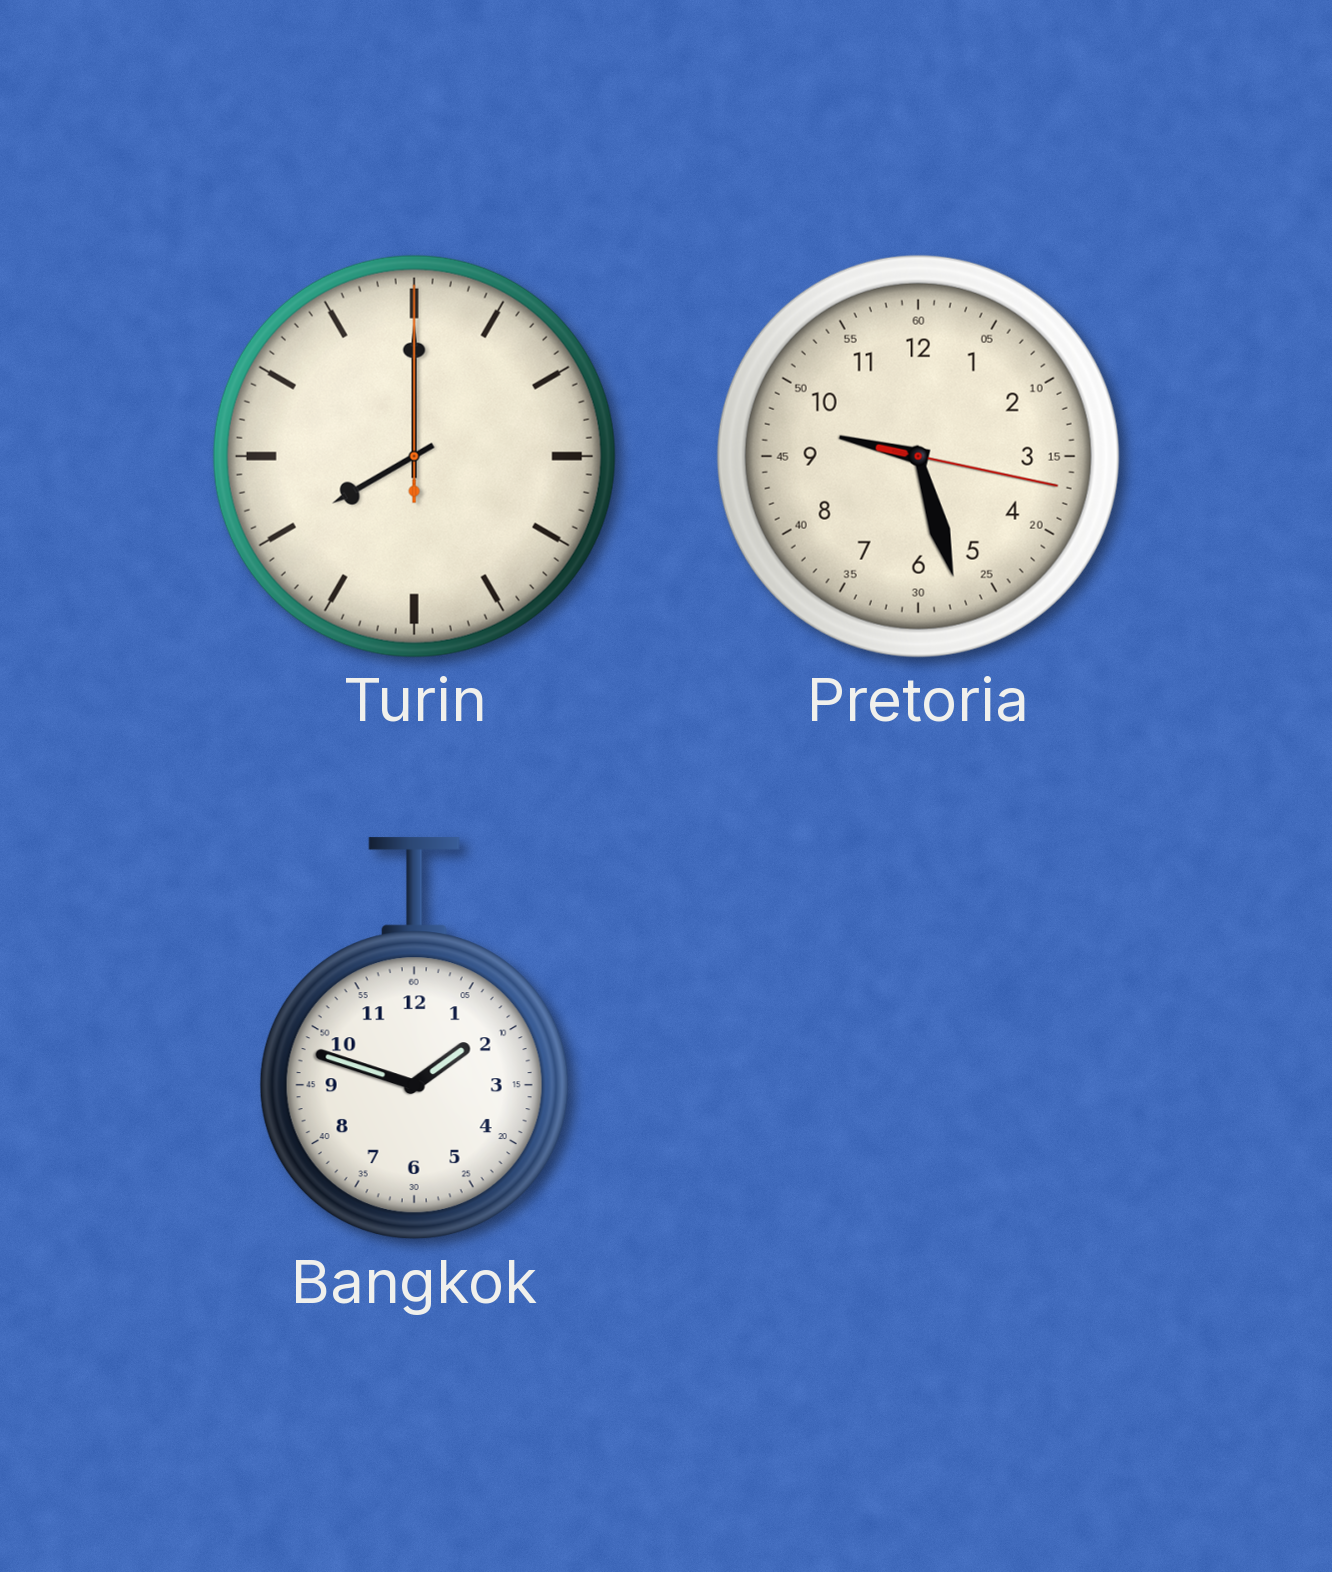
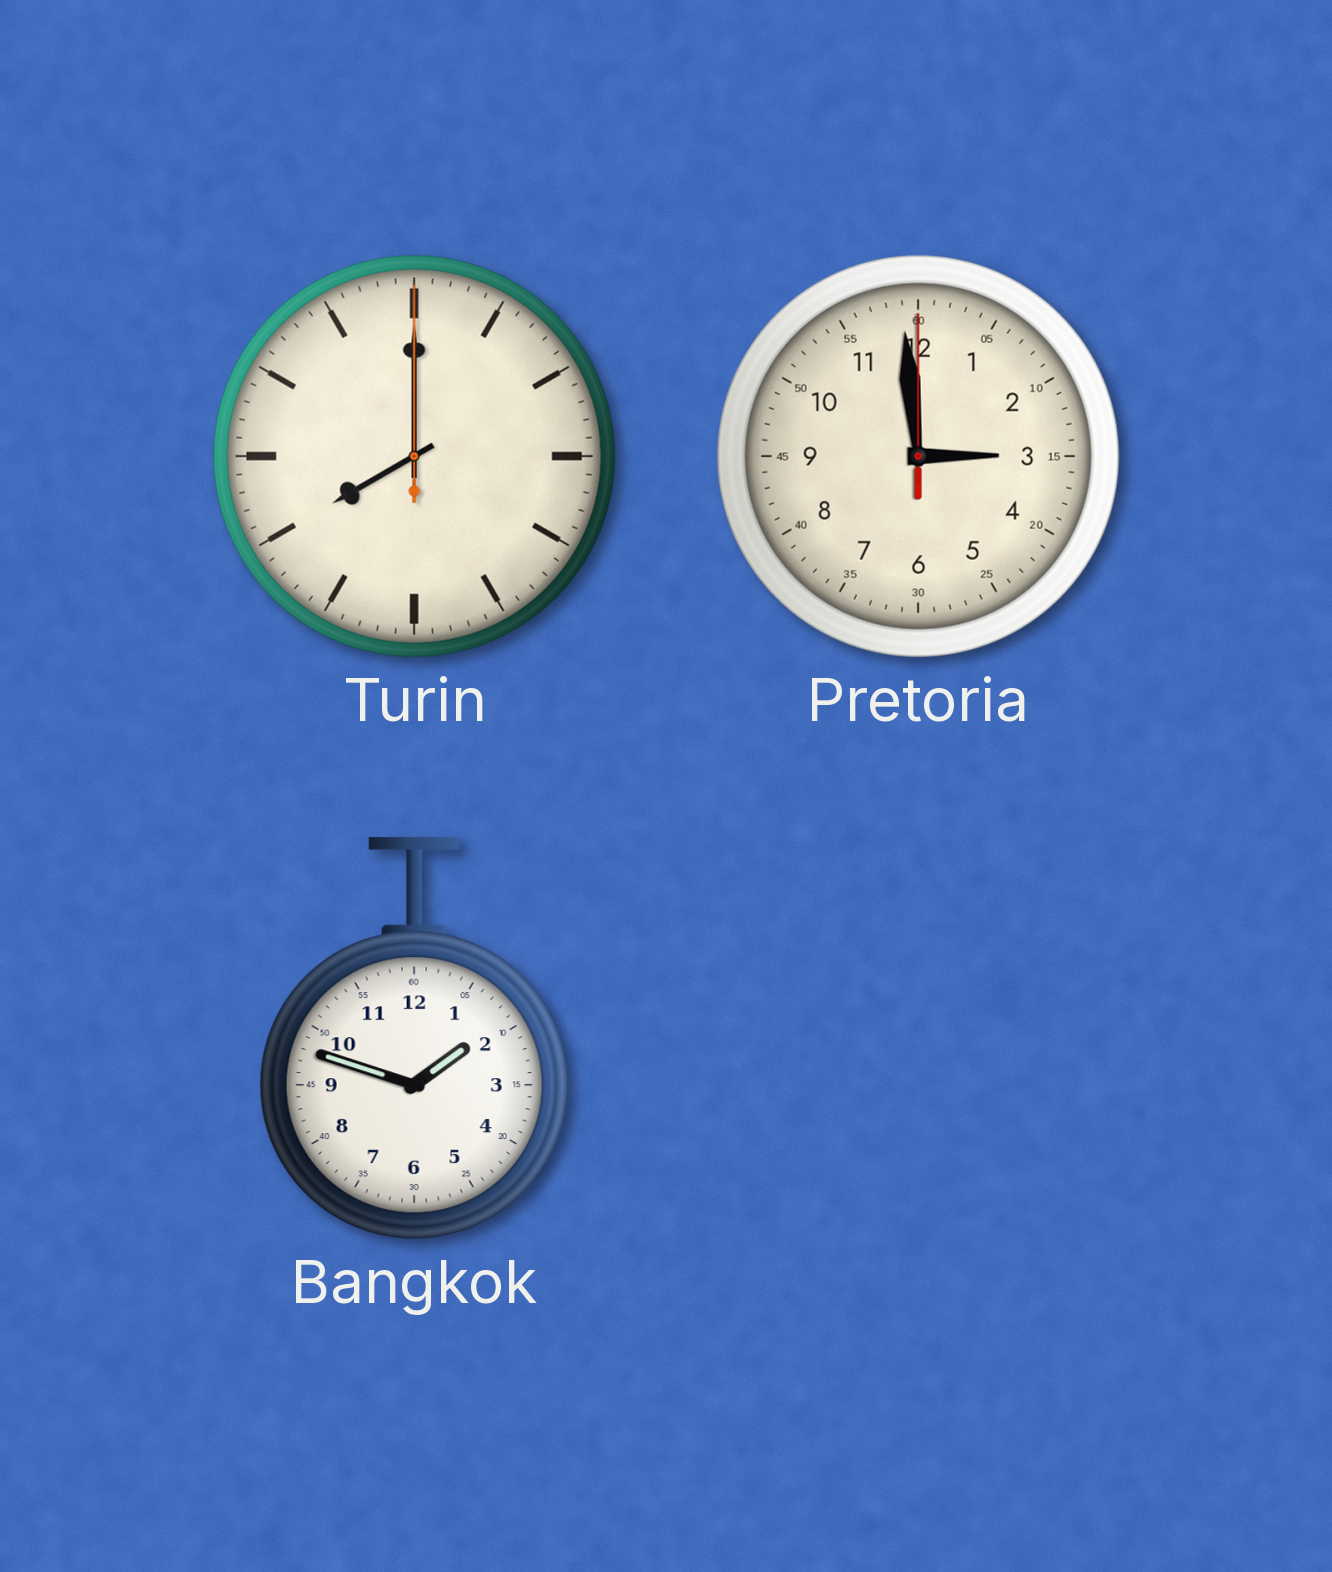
Pretoria: 9:27 -> 2:59
